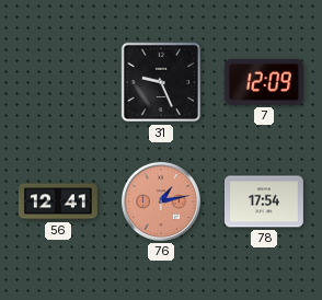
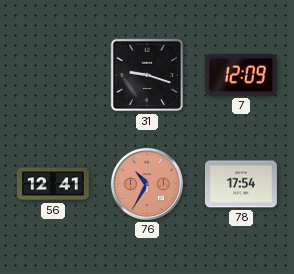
31: 9:26 -> 9:18
76: 1:13 -> 10:35
